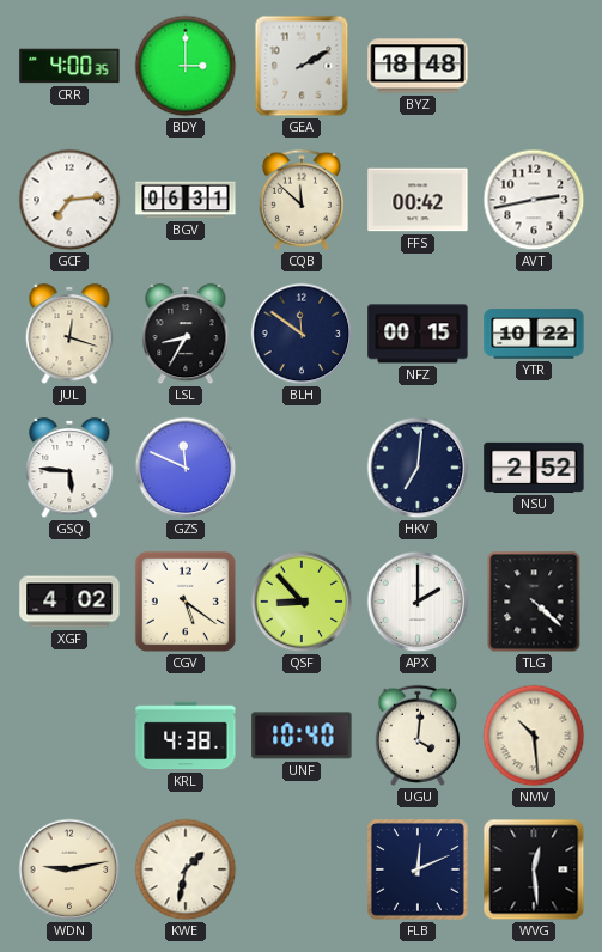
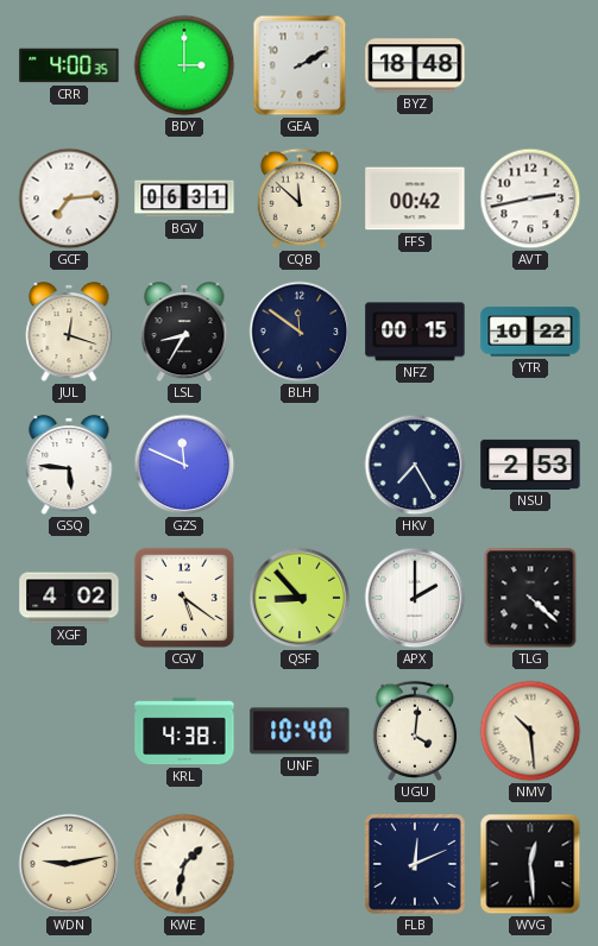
HKV: 7:01 -> 7:25
NSU: 2:52 -> 2:53
